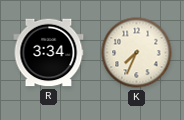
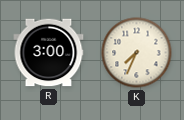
R: 3:34 -> 3:00
